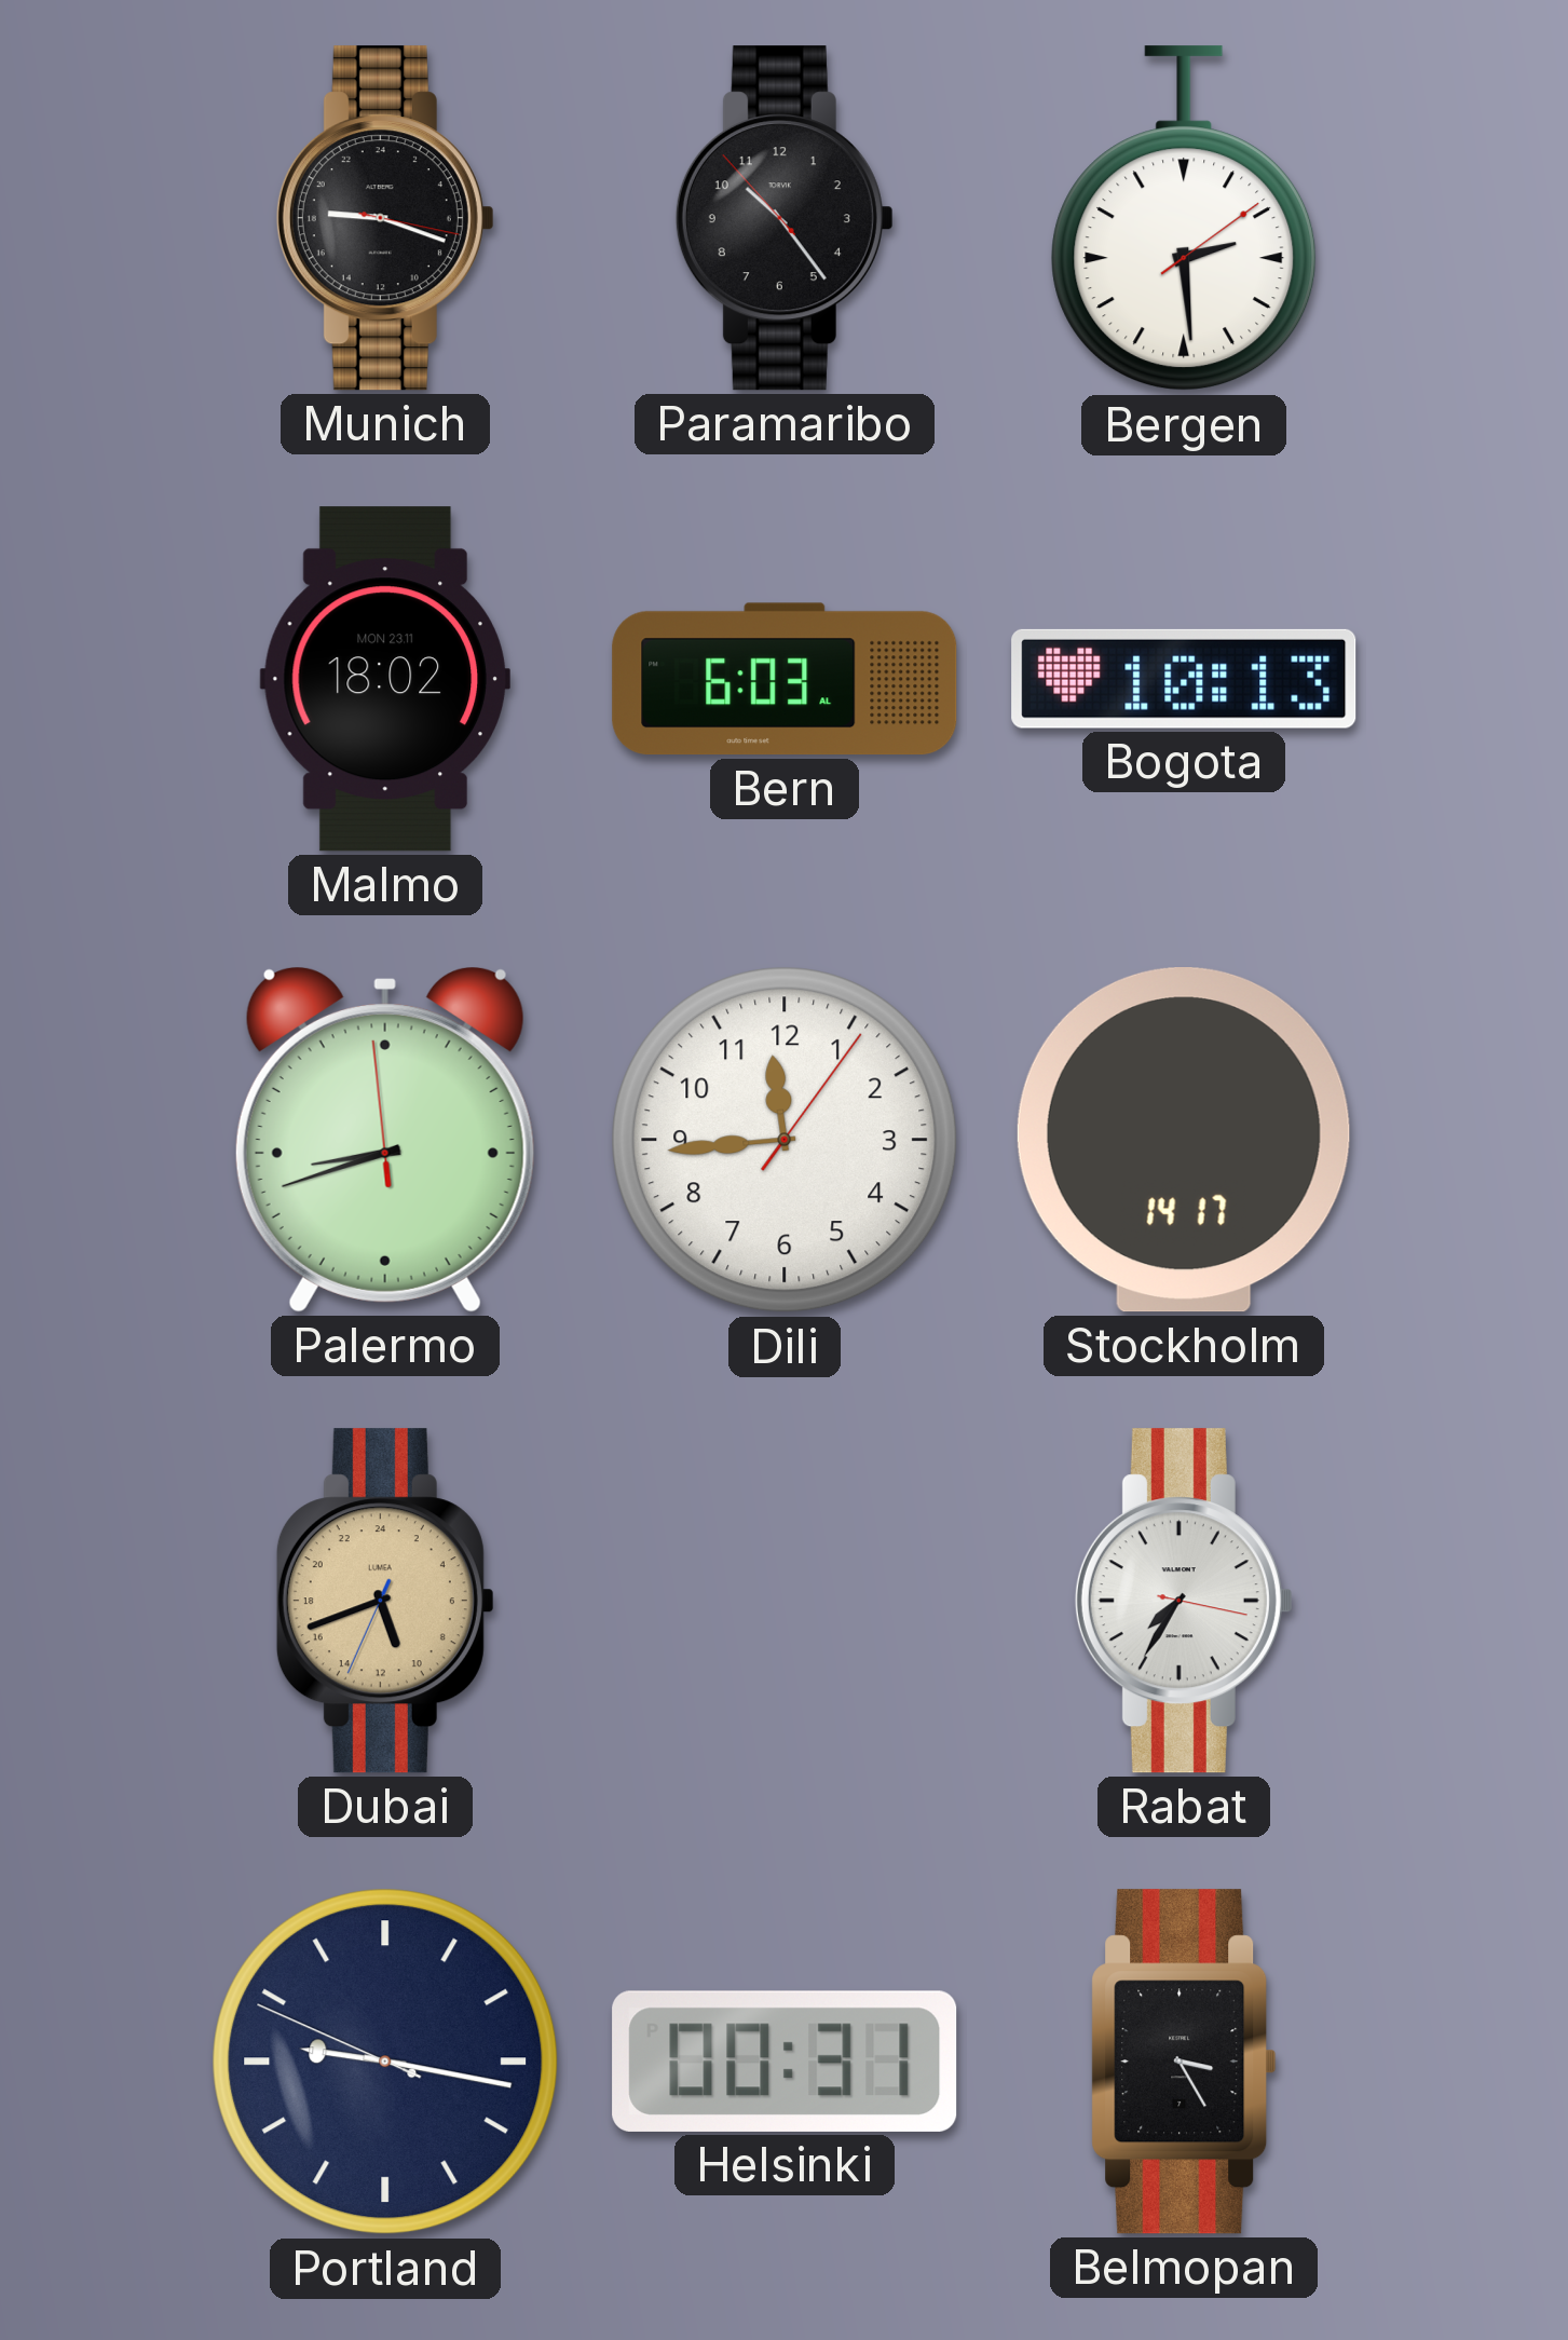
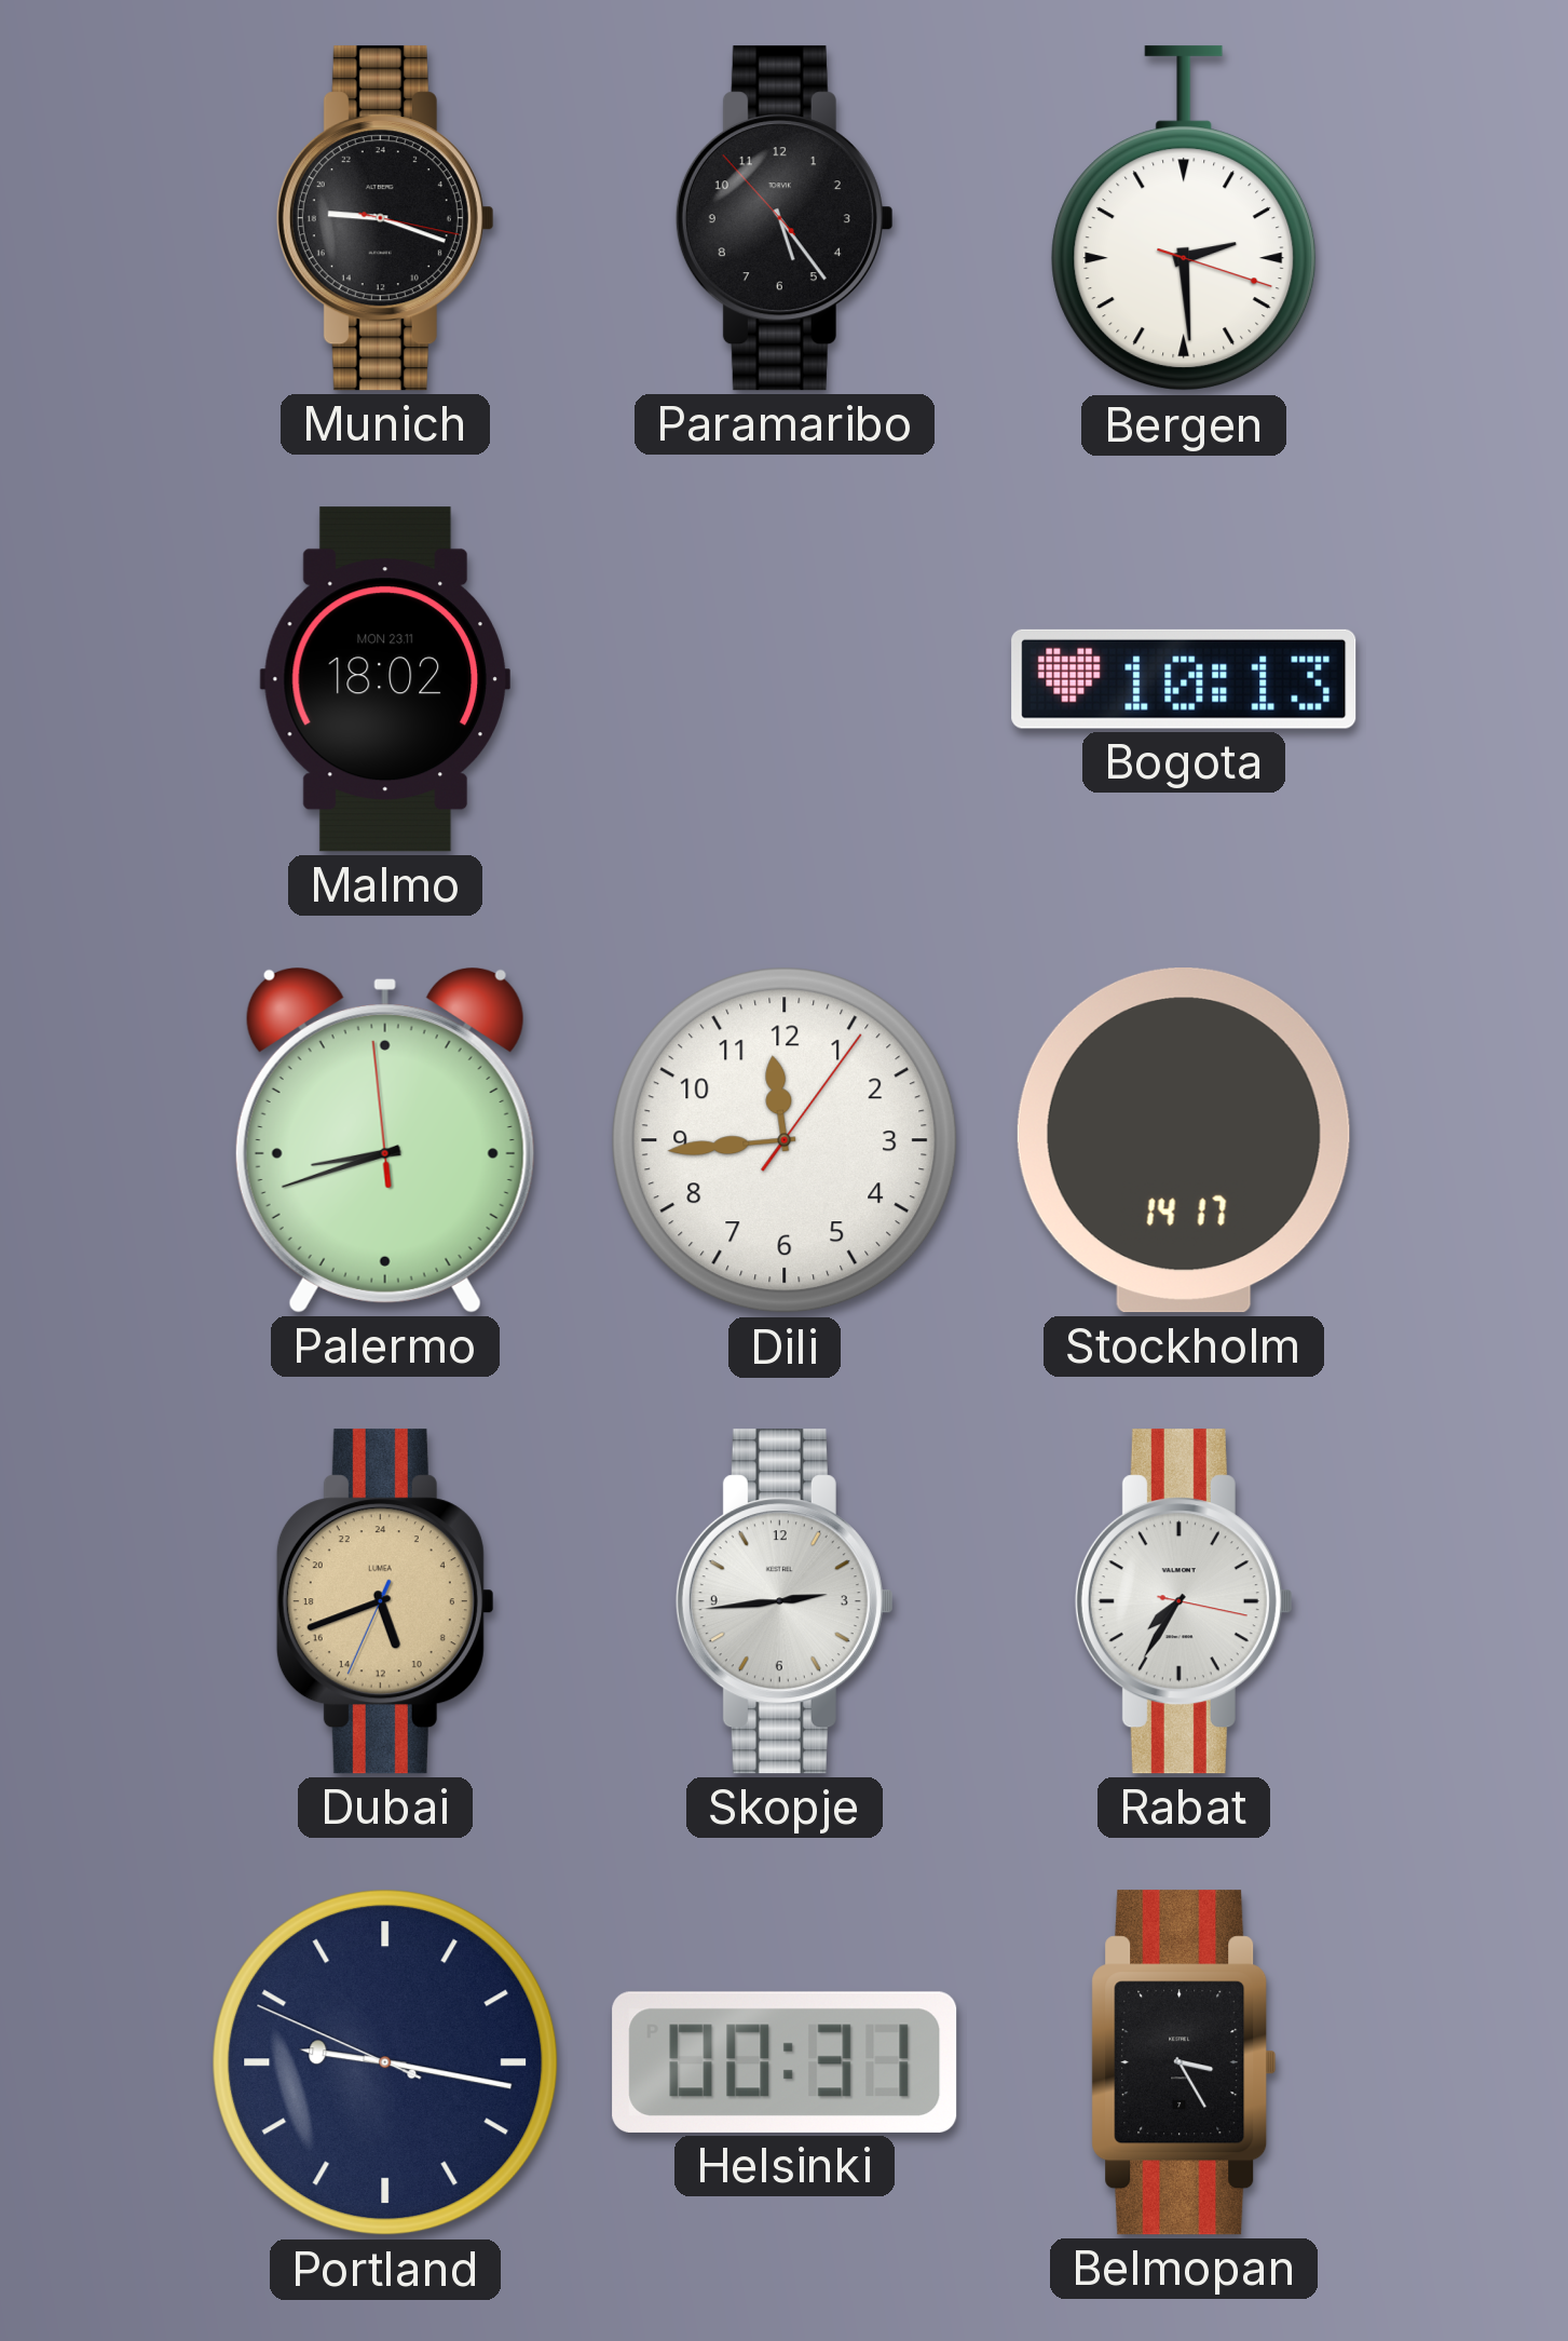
Paramaribo: 10:23 -> 5:23
Bergen: 2:29:09 -> 2:29:18
Bern: 6:03 -> none
Skopje: none -> 2:44
